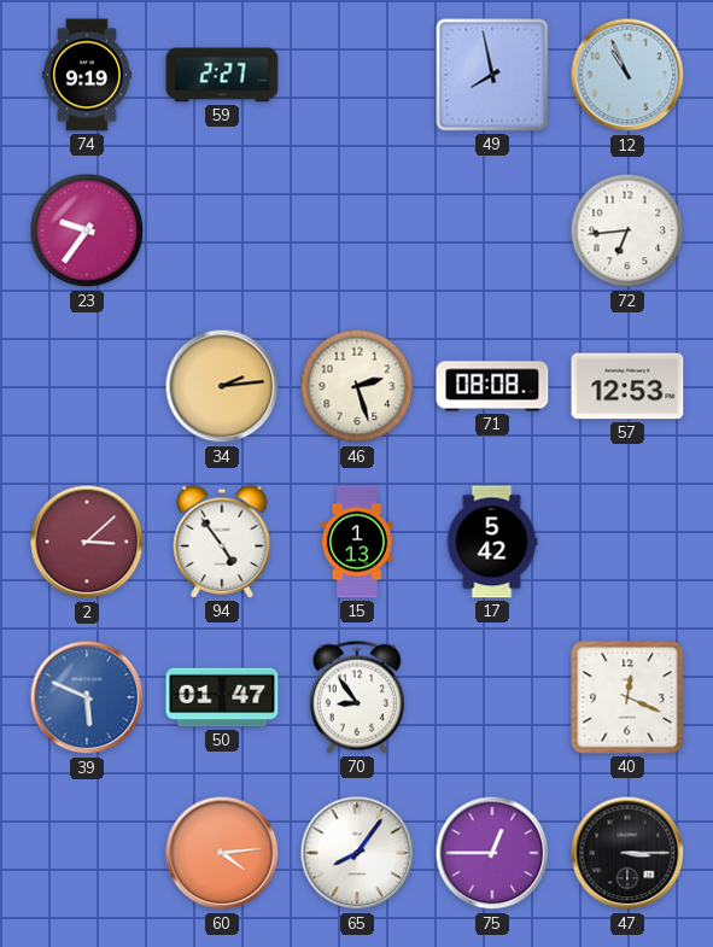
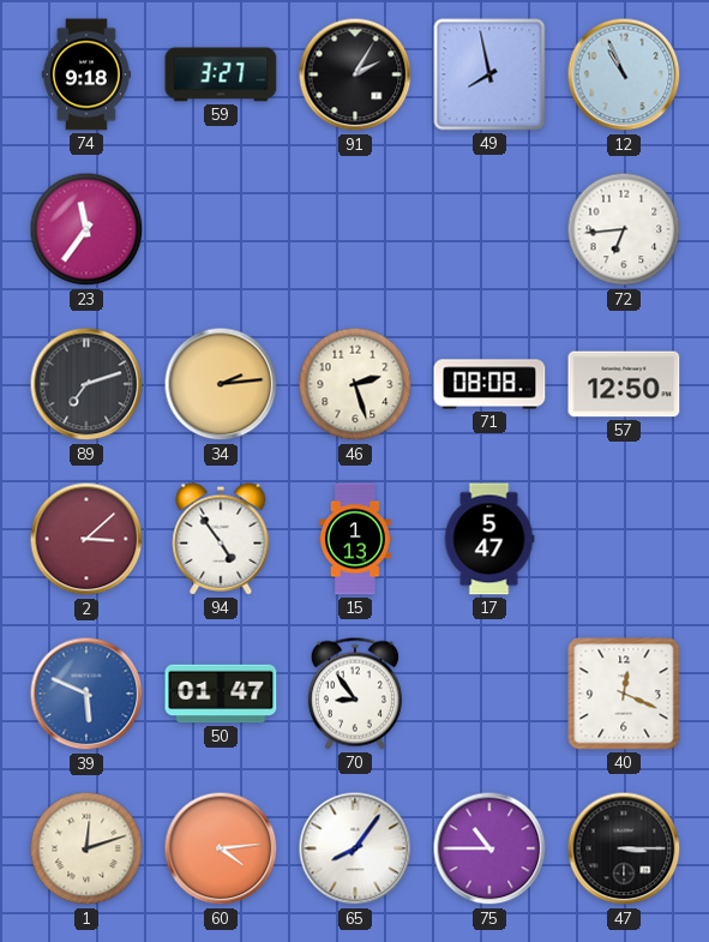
74: 9:19 -> 9:18
59: 2:27 -> 3:27
91: none -> 2:05
23: 9:36 -> 11:36
89: none -> 7:12
57: 12:53 -> 12:50
17: 5:42 -> 5:47
1: none -> 12:12
75: 12:45 -> 10:45
